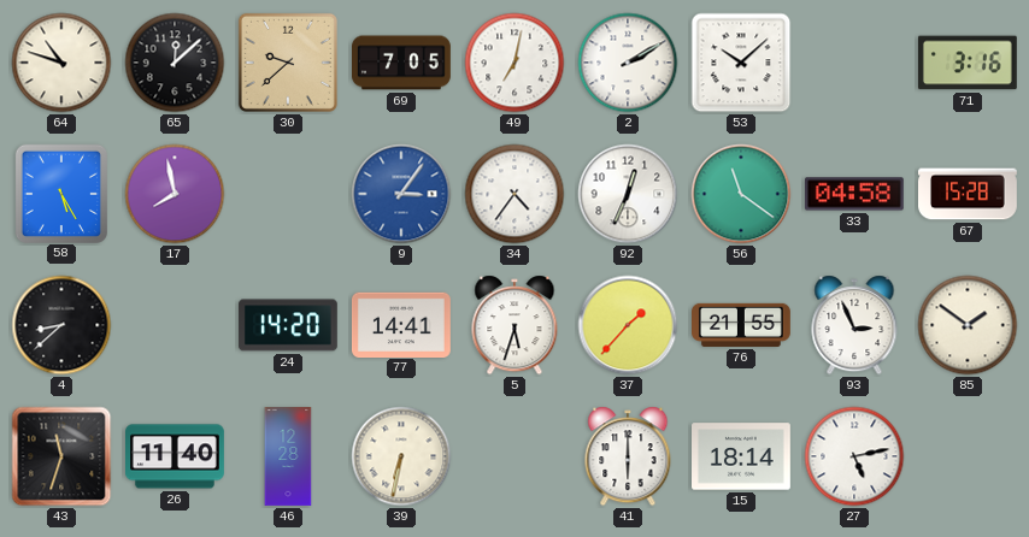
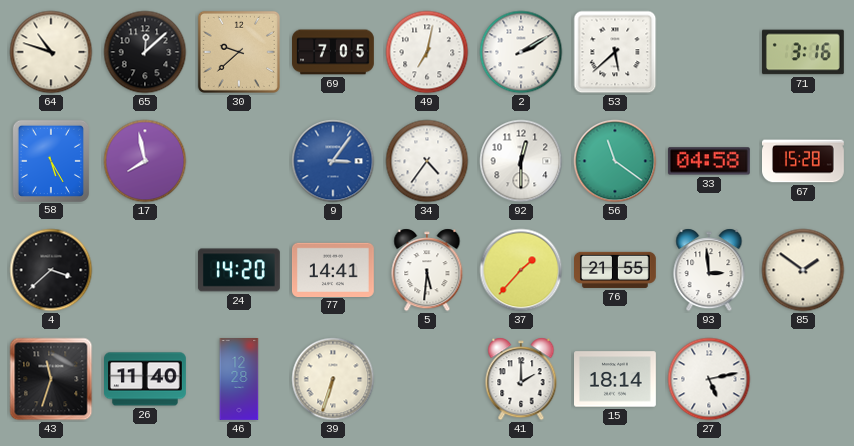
53: 10:08 -> 5:38
92: 12:34 -> 12:30
4: 8:38 -> 3:38
5: 5:33 -> 5:31
93: 2:56 -> 2:59
39: 6:32 -> 6:33
41: 6:00 -> 2:00
